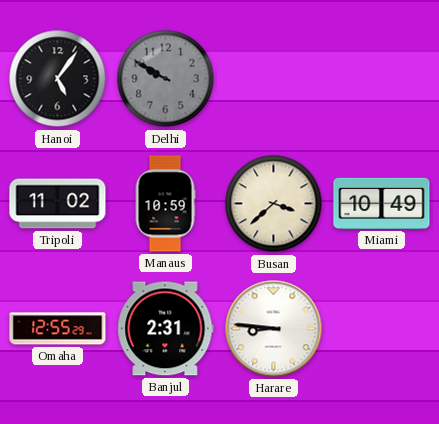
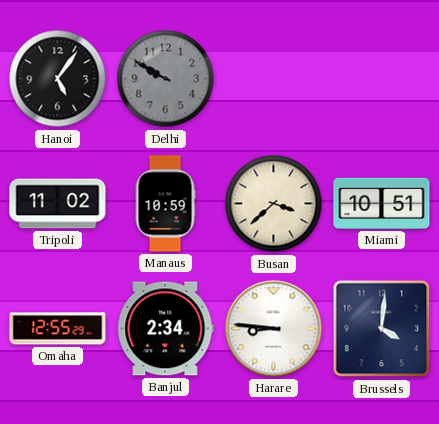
Miami: 10:49 -> 10:51
Banjul: 2:31 -> 2:34
Brussels: none -> 4:01
